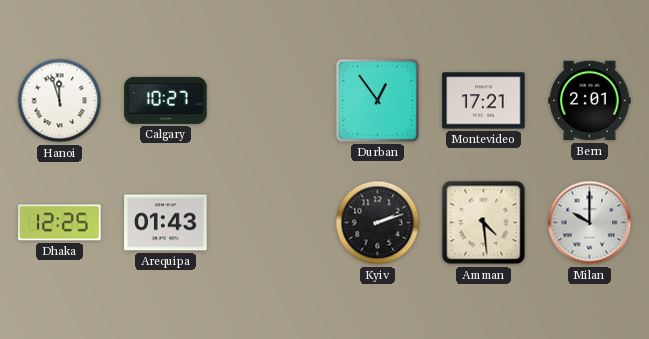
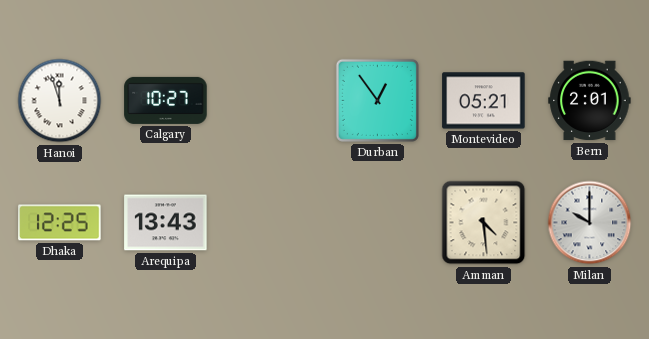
Montevideo: 17:21 -> 05:21
Arequipa: 01:43 -> 13:43
Kyiv: 2:12 -> none
